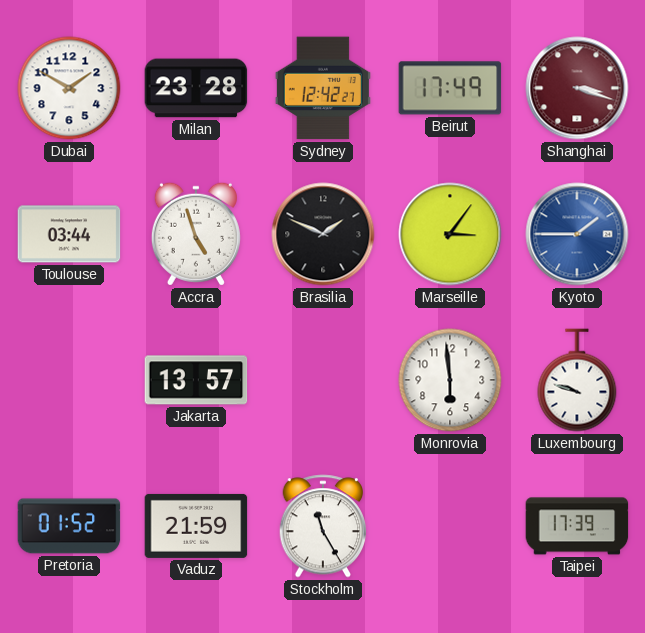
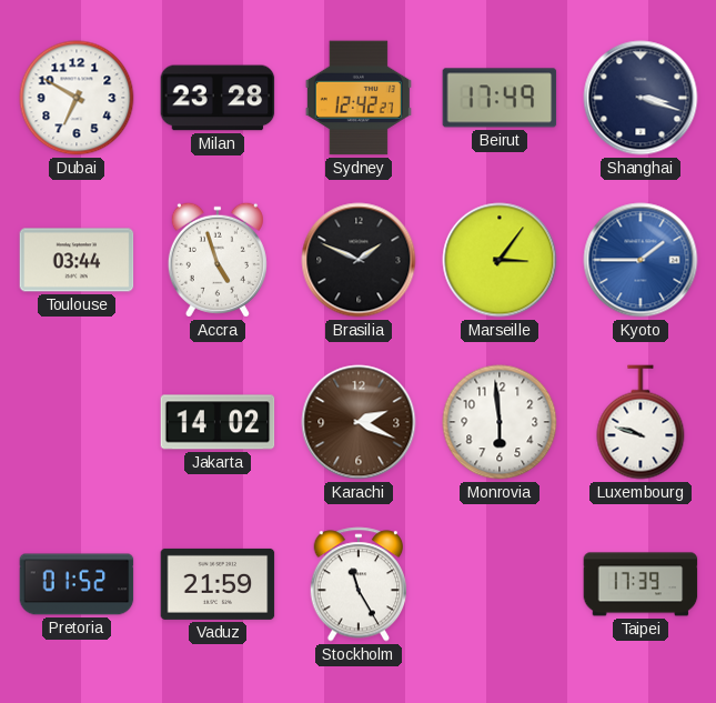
Dubai: 1:50 -> 6:50
Shanghai dial: burgundy -> navy
Jakarta: 13:57 -> 14:02
Karachi: none -> 2:19
